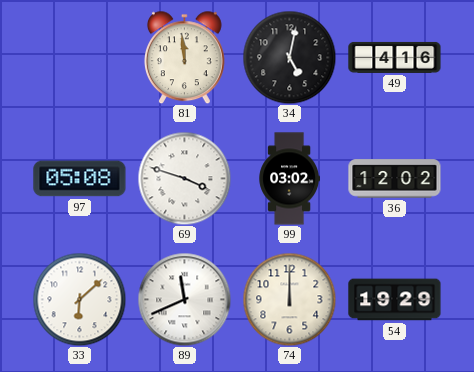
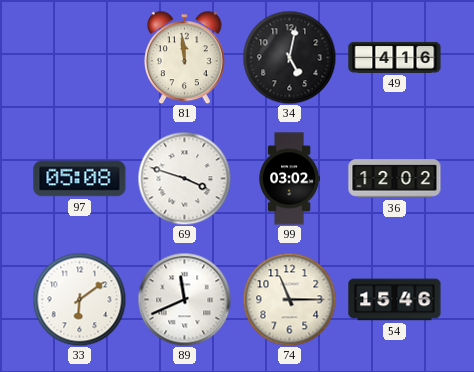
33: 6:08 -> 6:09
74: 12:00 -> 11:15
54: 19:29 -> 15:46
